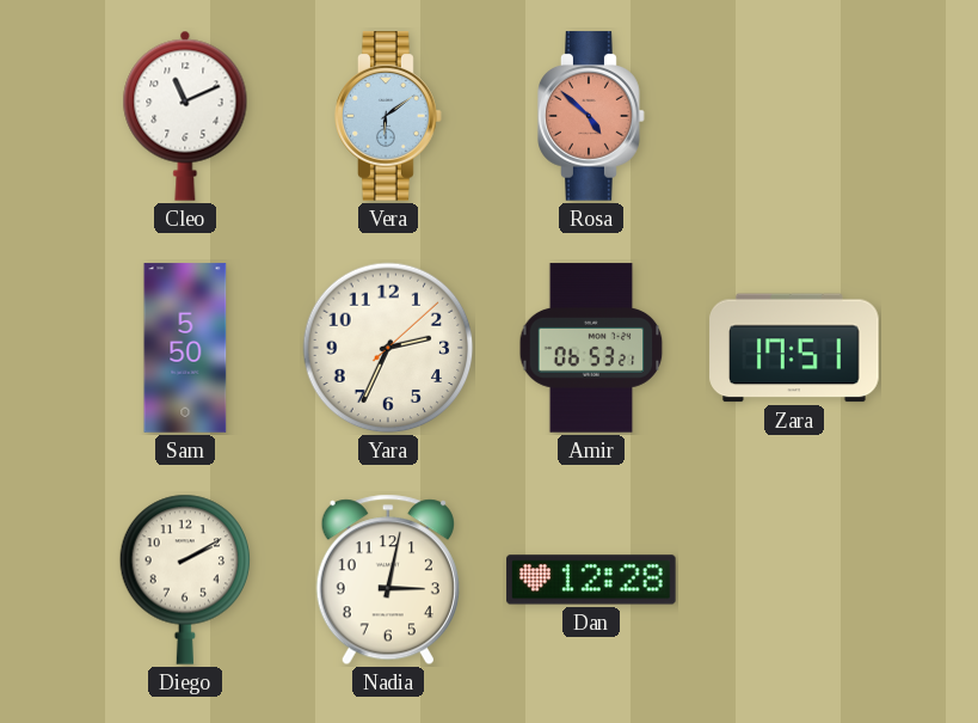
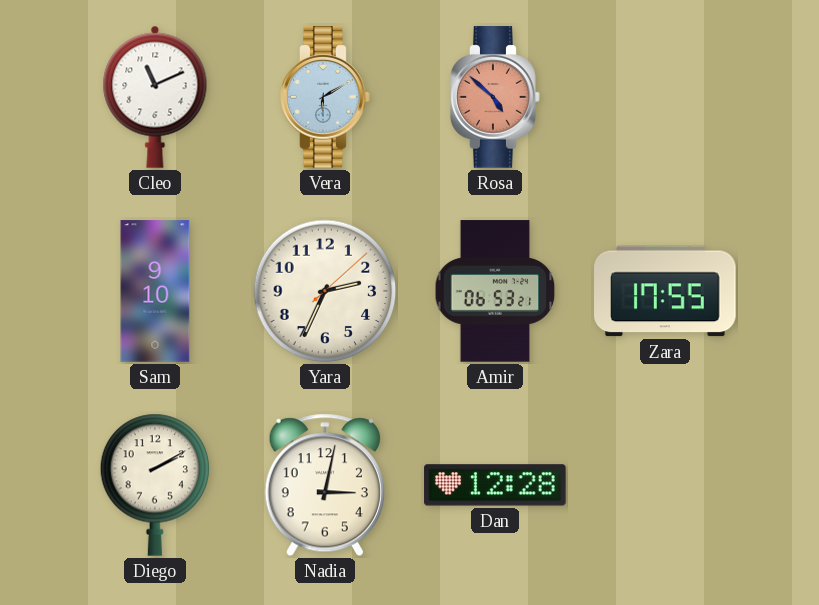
Vera: 6:09 -> 6:10
Sam: 5:50 -> 9:10
Zara: 17:51 -> 17:55
